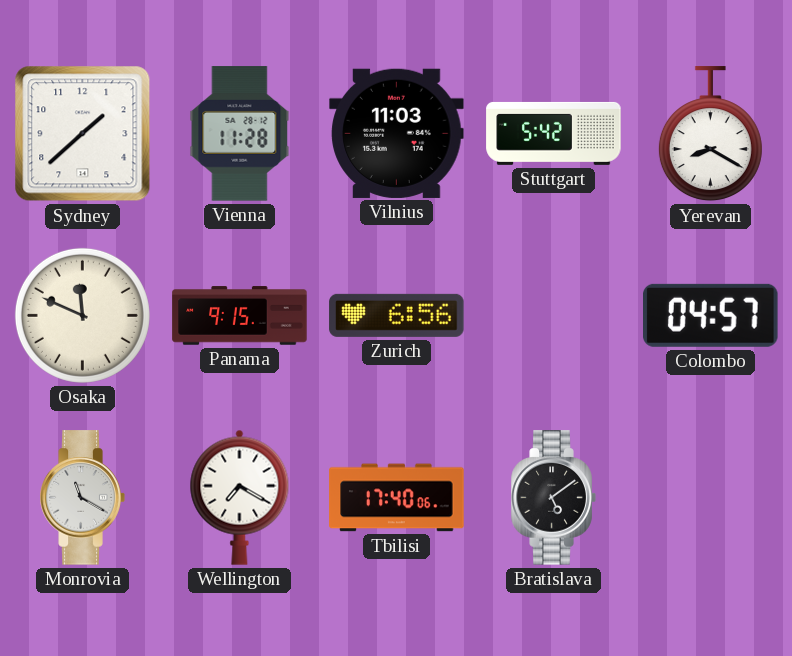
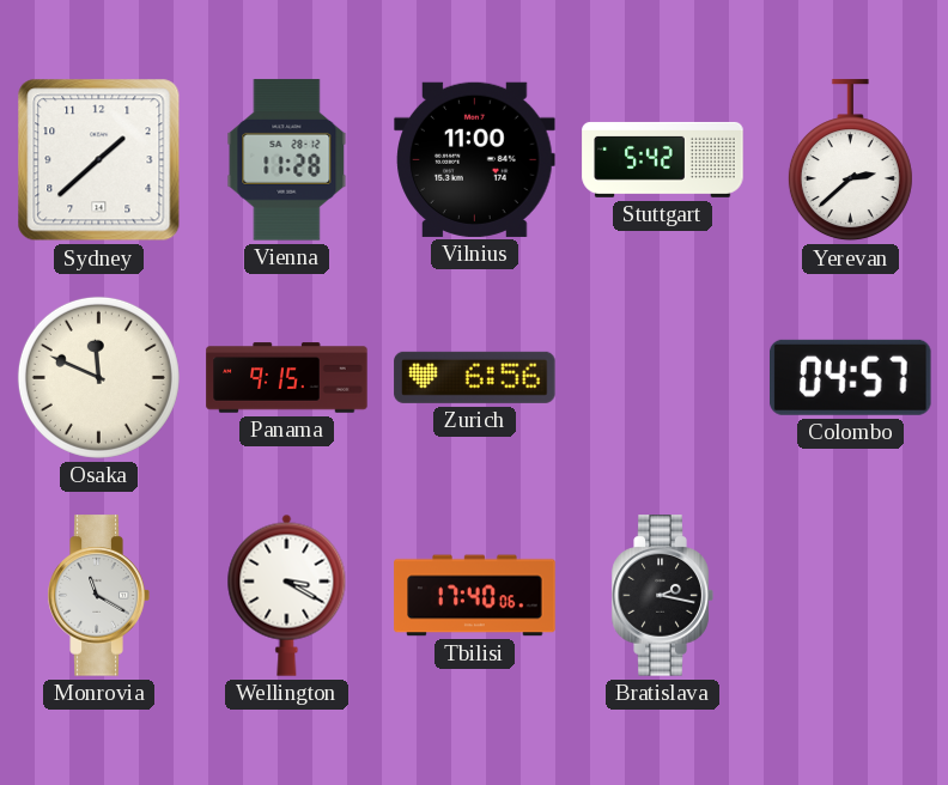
Vilnius: 11:03 -> 11:00
Yerevan: 8:20 -> 2:38
Wellington: 7:20 -> 3:20
Bratislava: 5:09 -> 2:17
